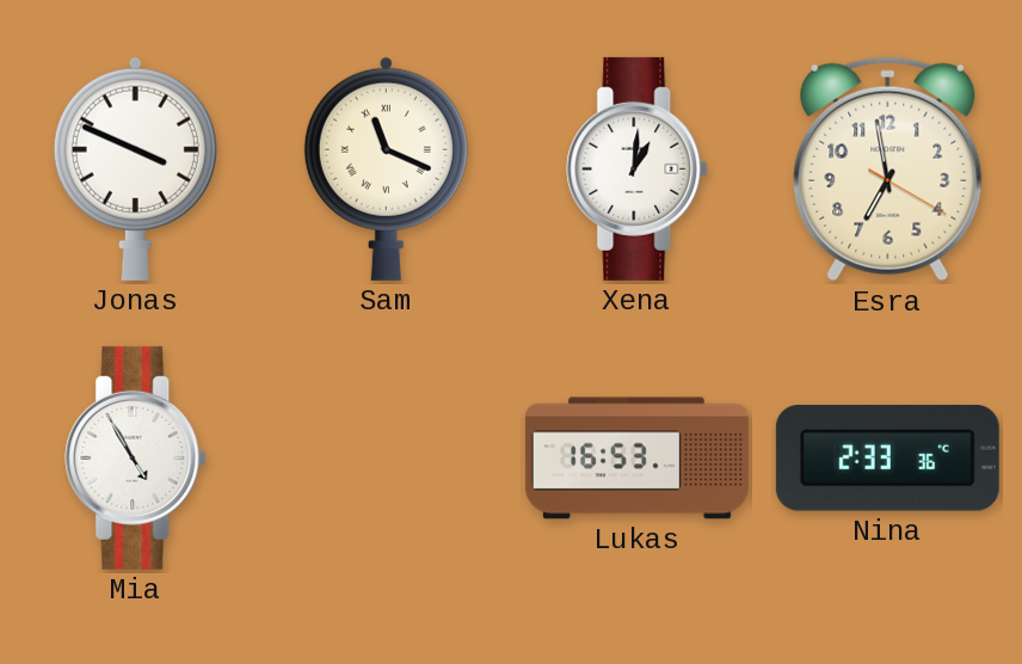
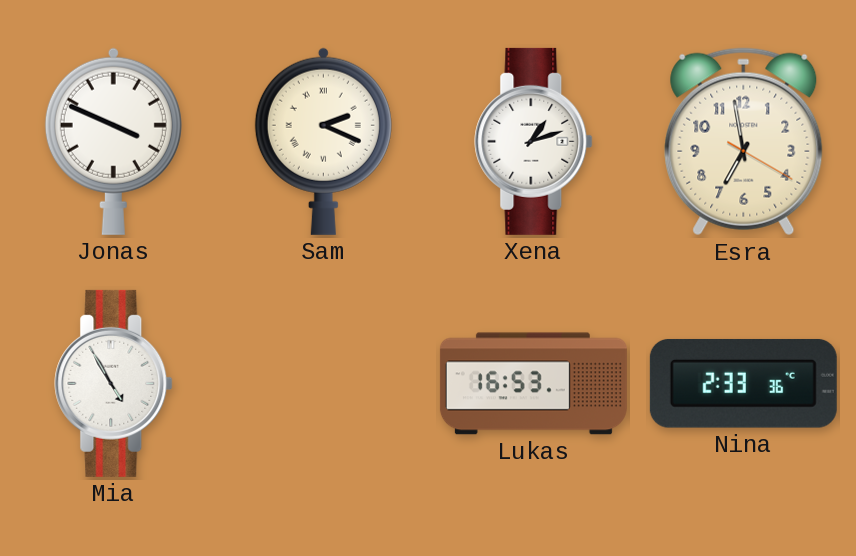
Sam: 11:19 -> 2:19
Xena: 1:01 -> 1:12
